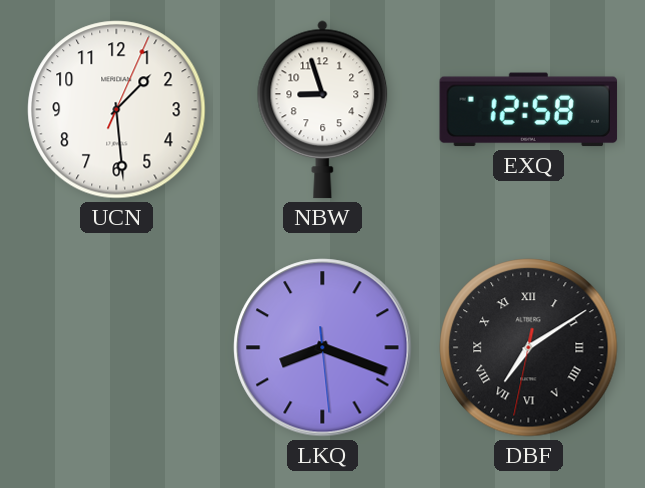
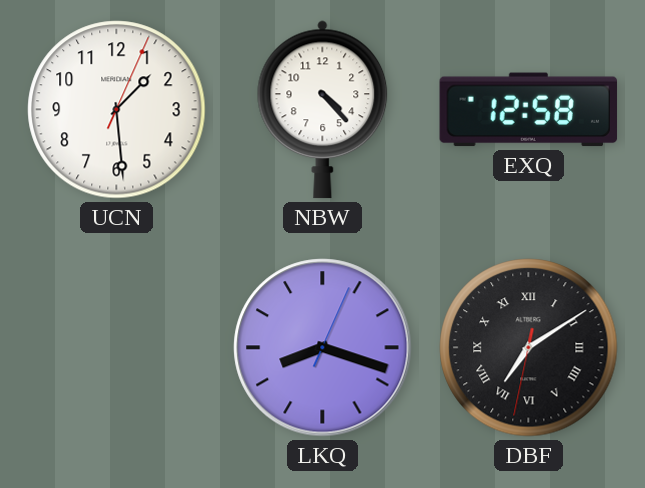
NBW: 8:57 -> 4:23
LKQ: 8:18:29 -> 8:18:04
